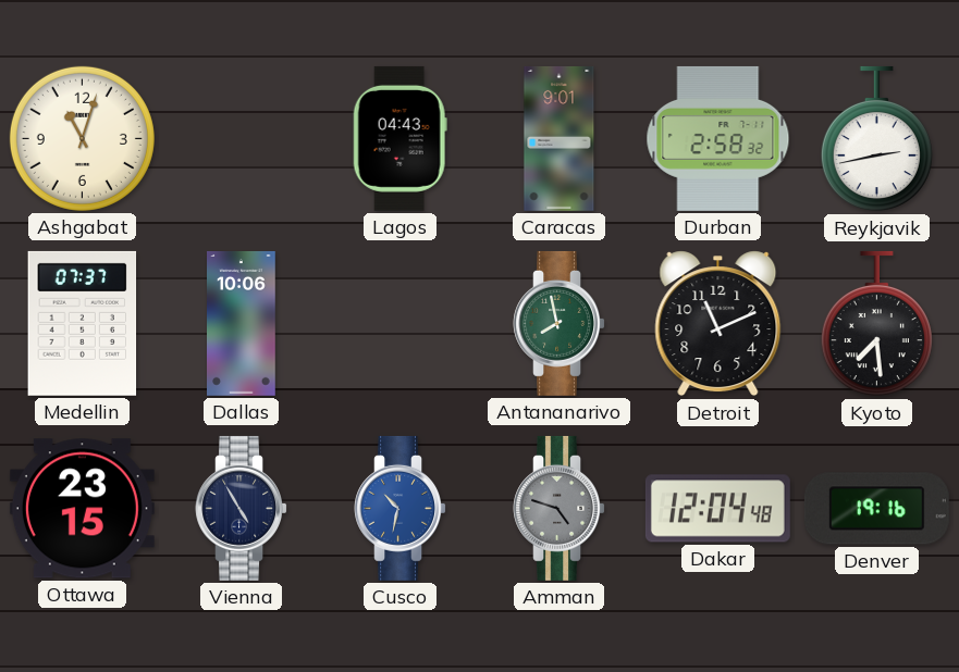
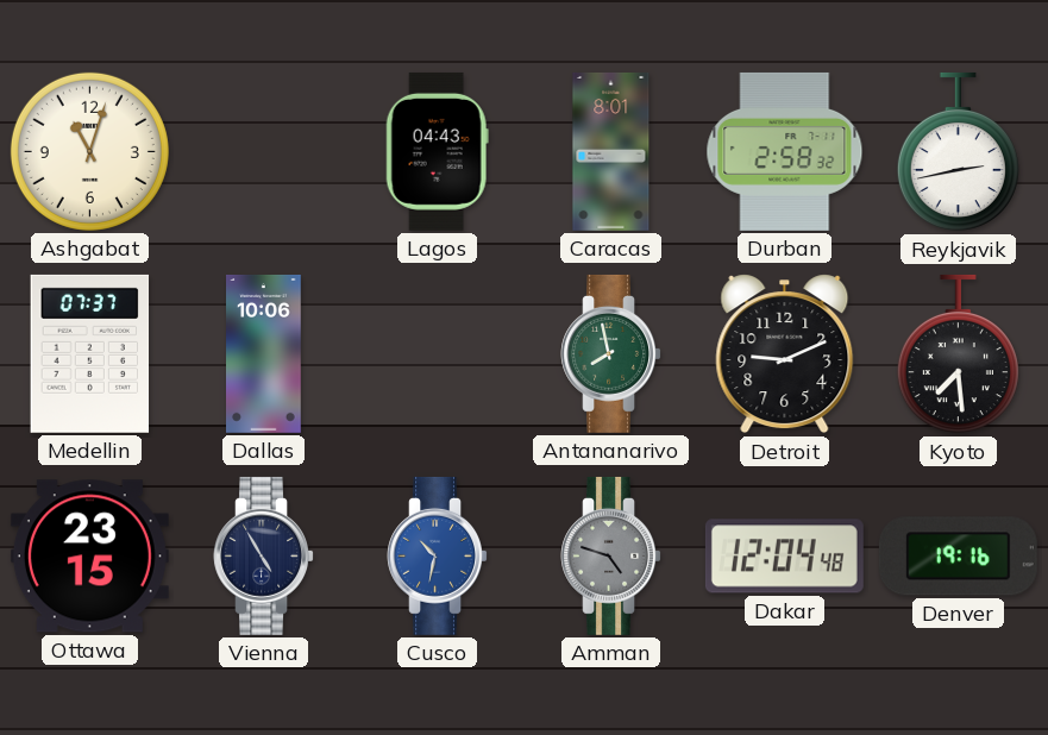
Caracas: 9:01 -> 8:01
Detroit: 11:11 -> 9:11
